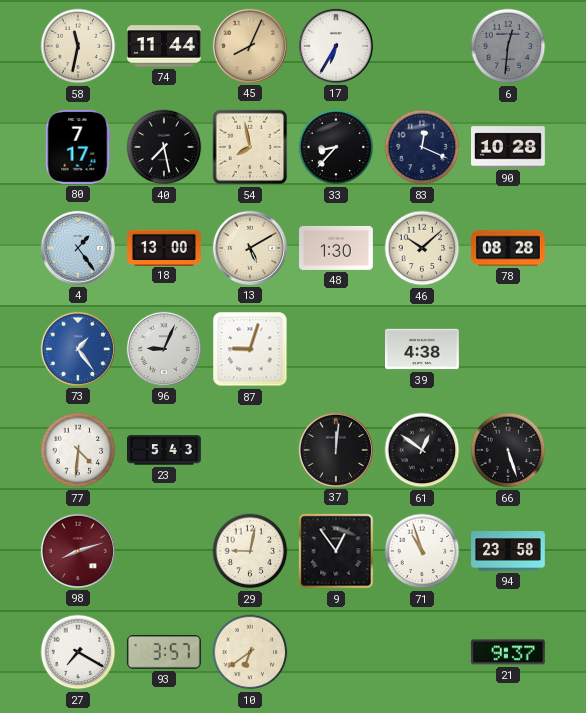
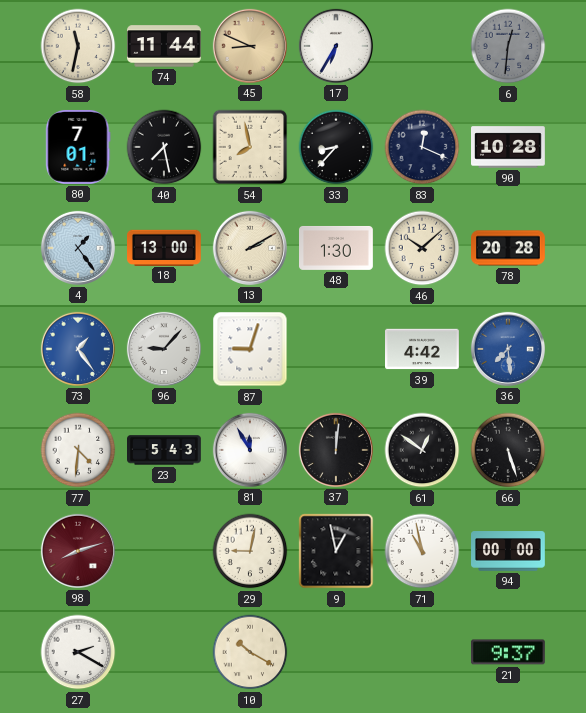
45: 8:04 -> 8:49
80: 7:17 -> 7:01
13: 5:10 -> 2:10
78: 08:28 -> 20:28
96: 9:04 -> 9:07
39: 4:38 -> 4:42
36: none -> 7:29
81: none -> 11:55
9: 12:54 -> 12:58
71: 10:57 -> 10:58
94: 23:58 -> 00:00
27: 7:20 -> 2:20
93: 3:57 -> none
10: 6:39 -> 10:20
